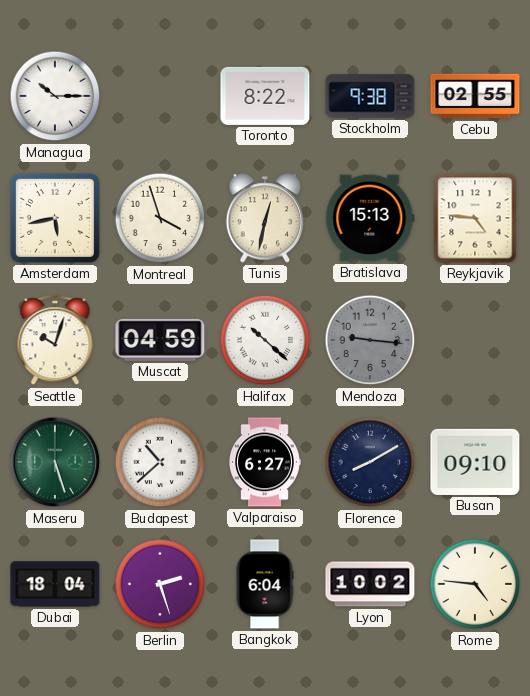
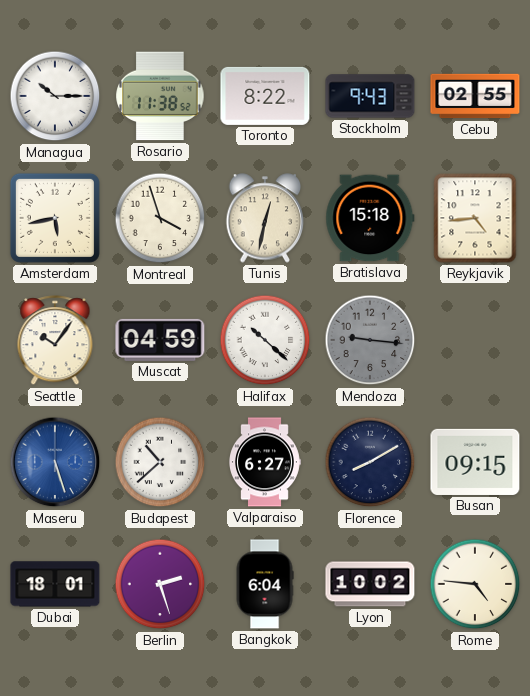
Rosario: none -> 11:38
Stockholm: 9:38 -> 9:43
Bratislava: 15:13 -> 15:18
Reykjavik: 4:46 -> 4:44
Seattle: 10:03 -> 10:06
Maseru dial: green -> blue
Busan: 09:10 -> 09:15
Dubai: 18:04 -> 18:01
